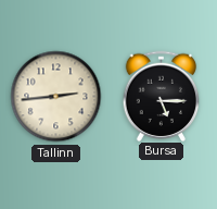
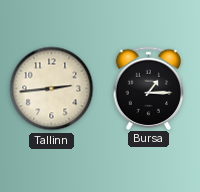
Bursa: 5:15 -> 1:15
